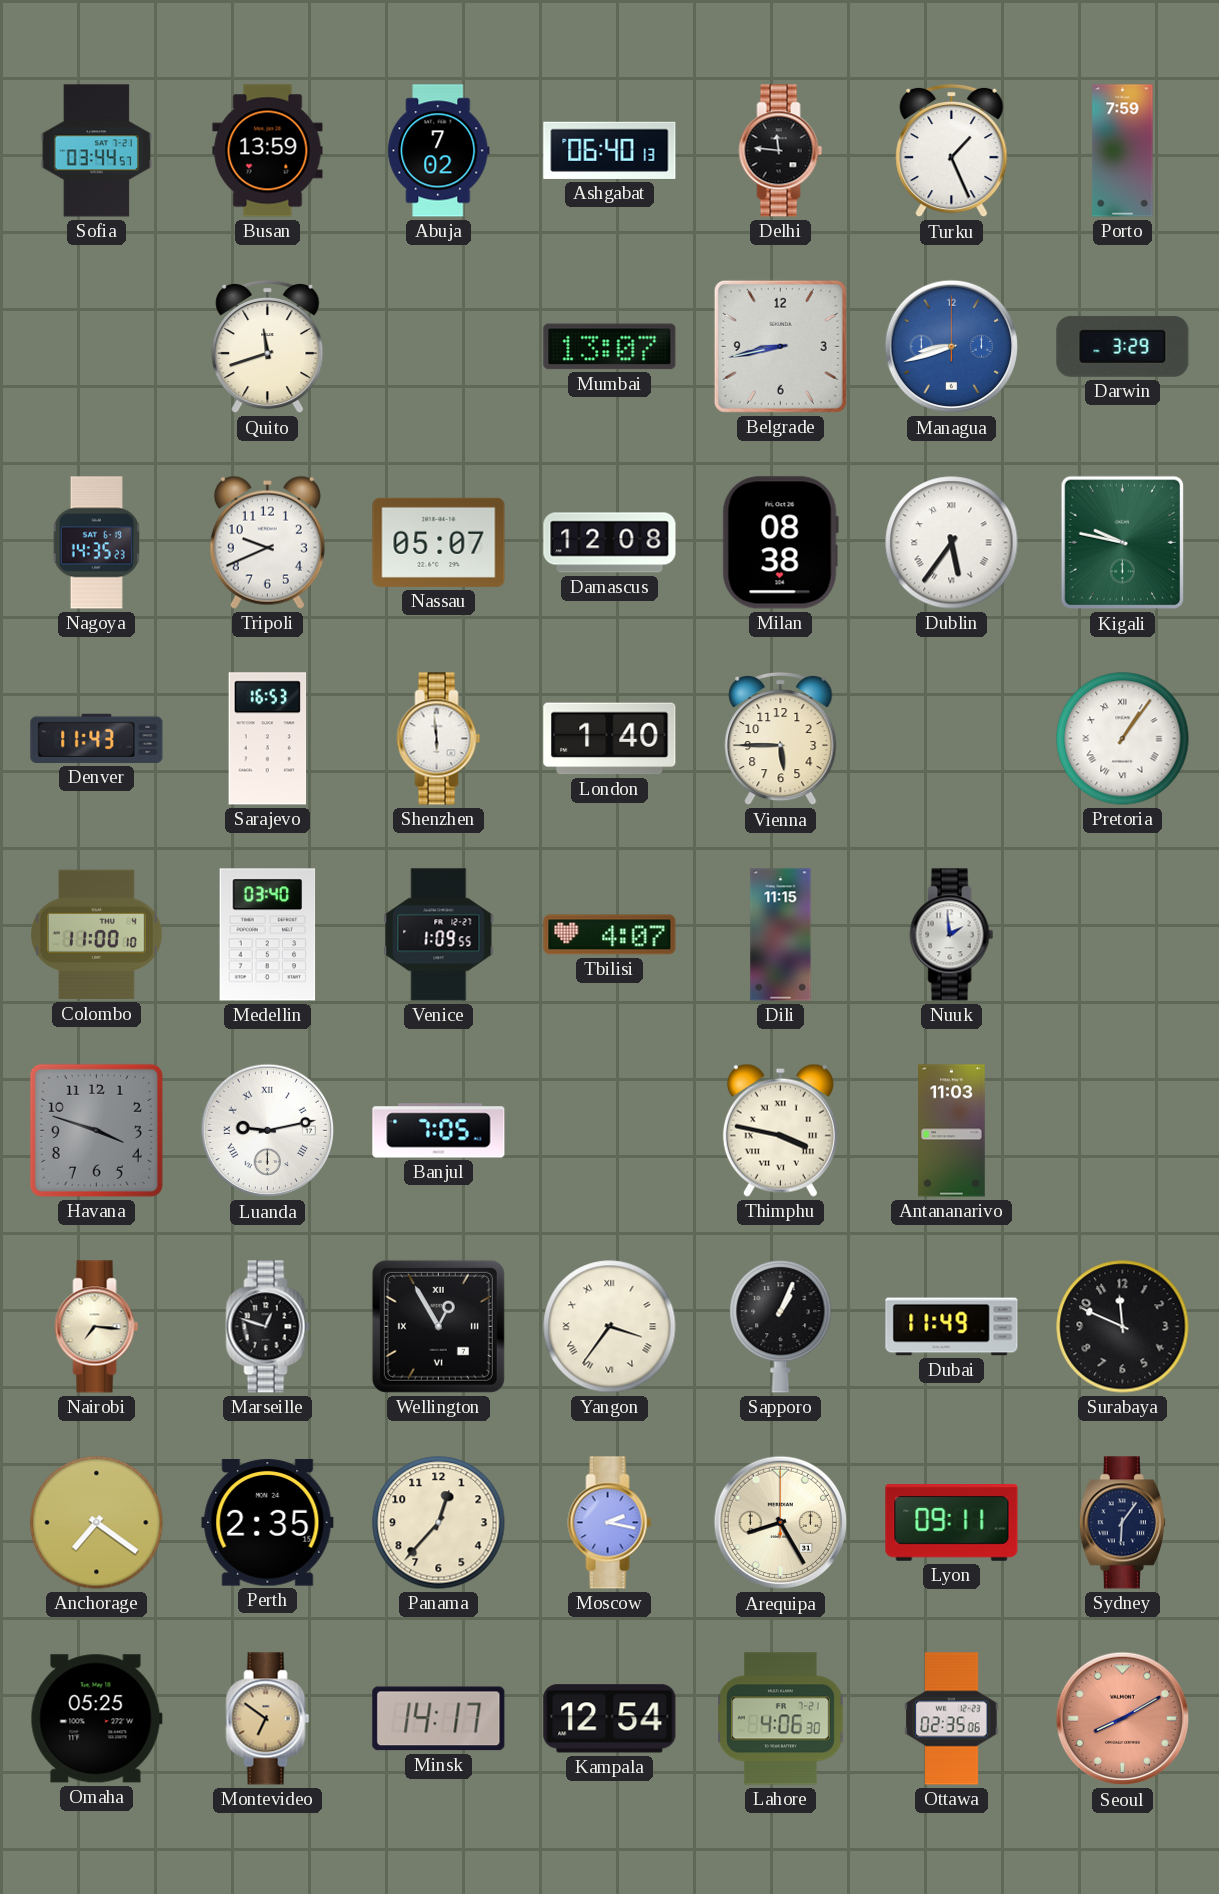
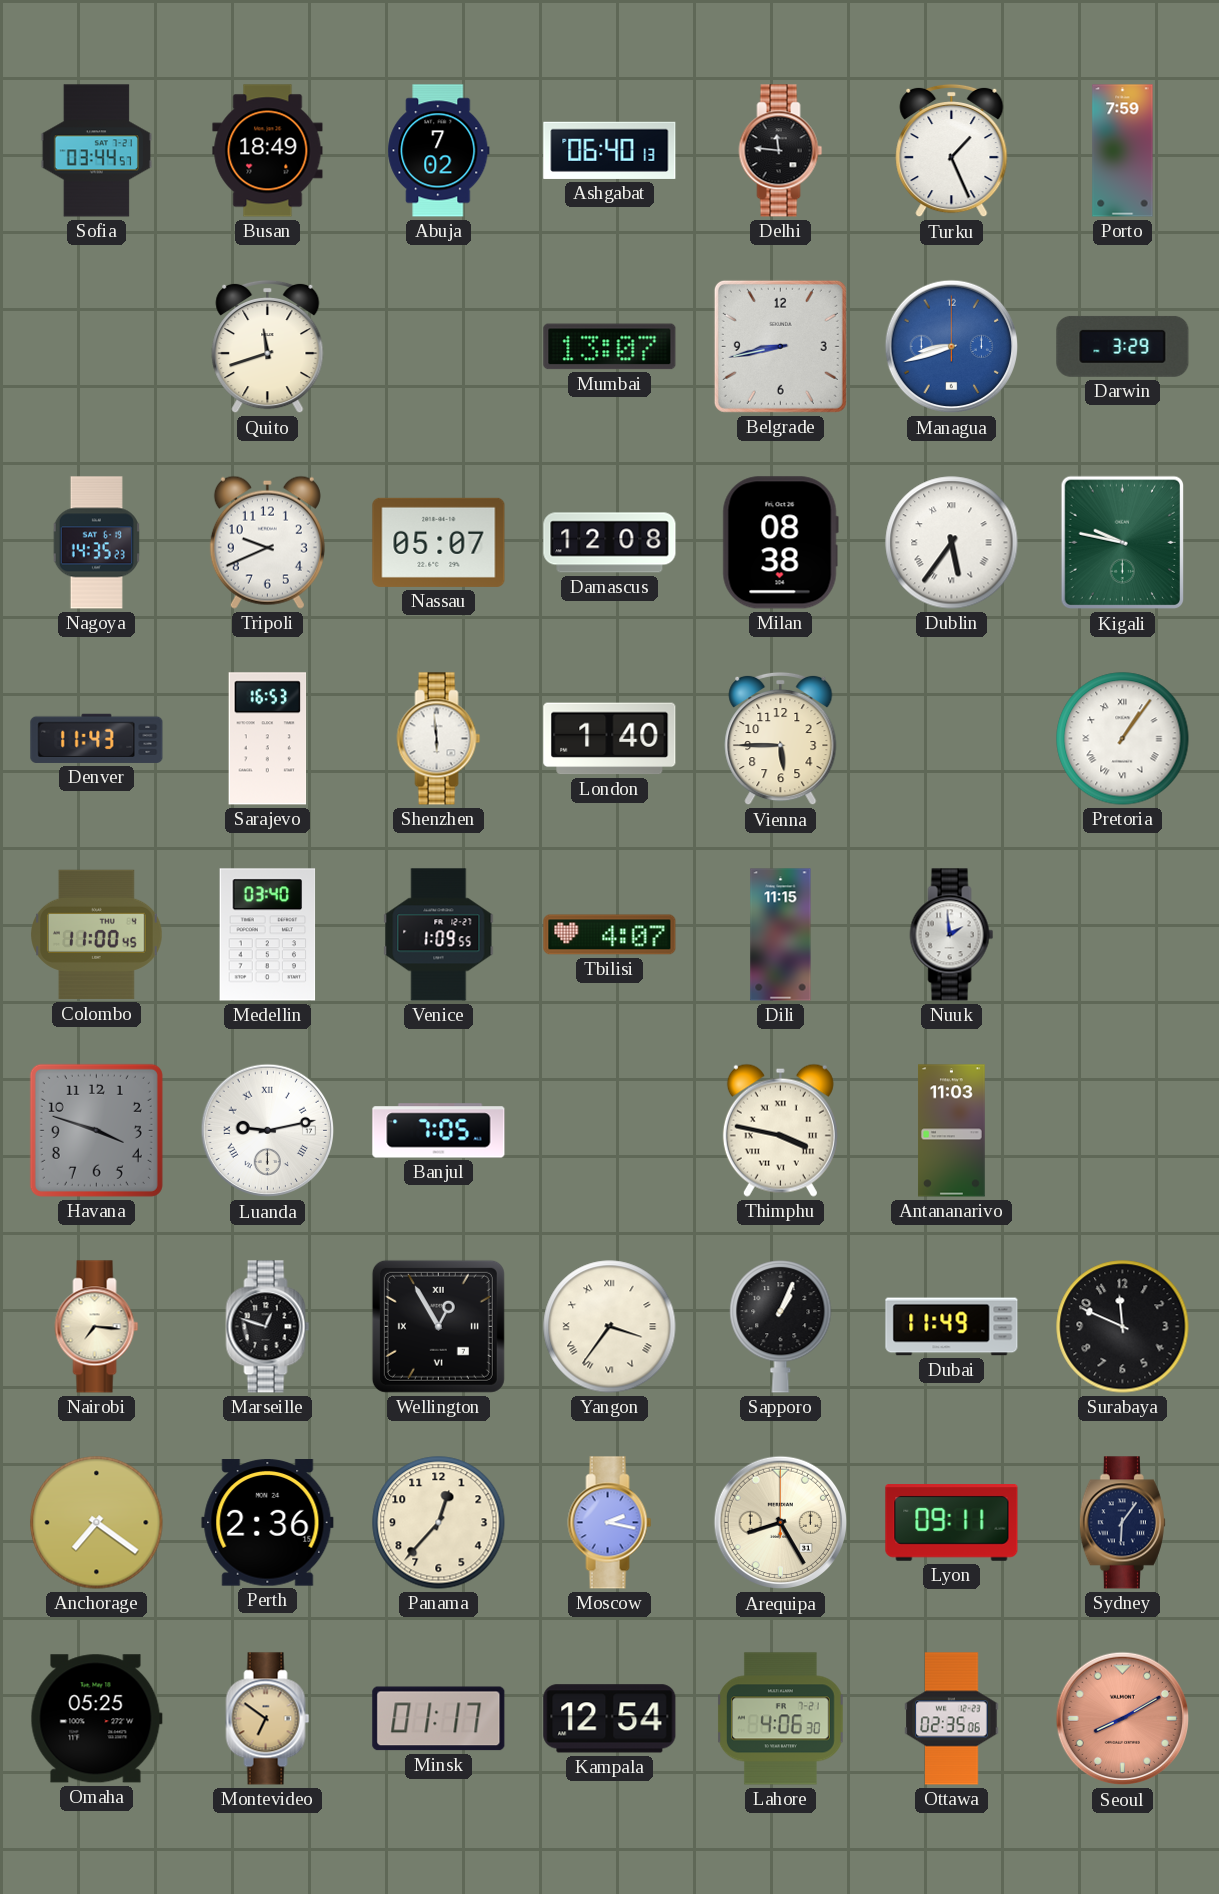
Busan: 13:59 -> 18:49
Colombo: 11:00:10 -> 11:00:45
Perth: 2:35 -> 2:36
Minsk: 14:17 -> 01:17
